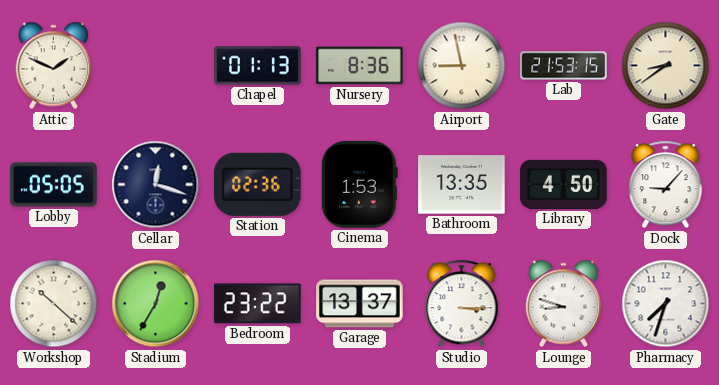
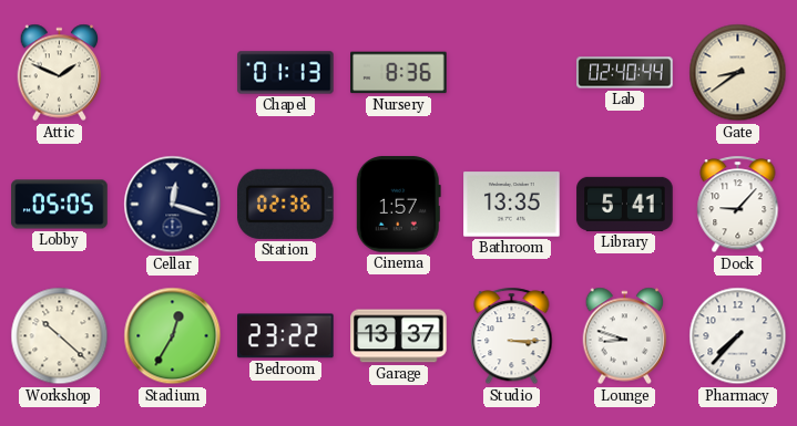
Airport: 8:58 -> none
Lab: 21:53 -> 02:40
Cinema: 1:53 -> 1:57
Library: 4:50 -> 5:41
Pharmacy: 7:33 -> 7:37
